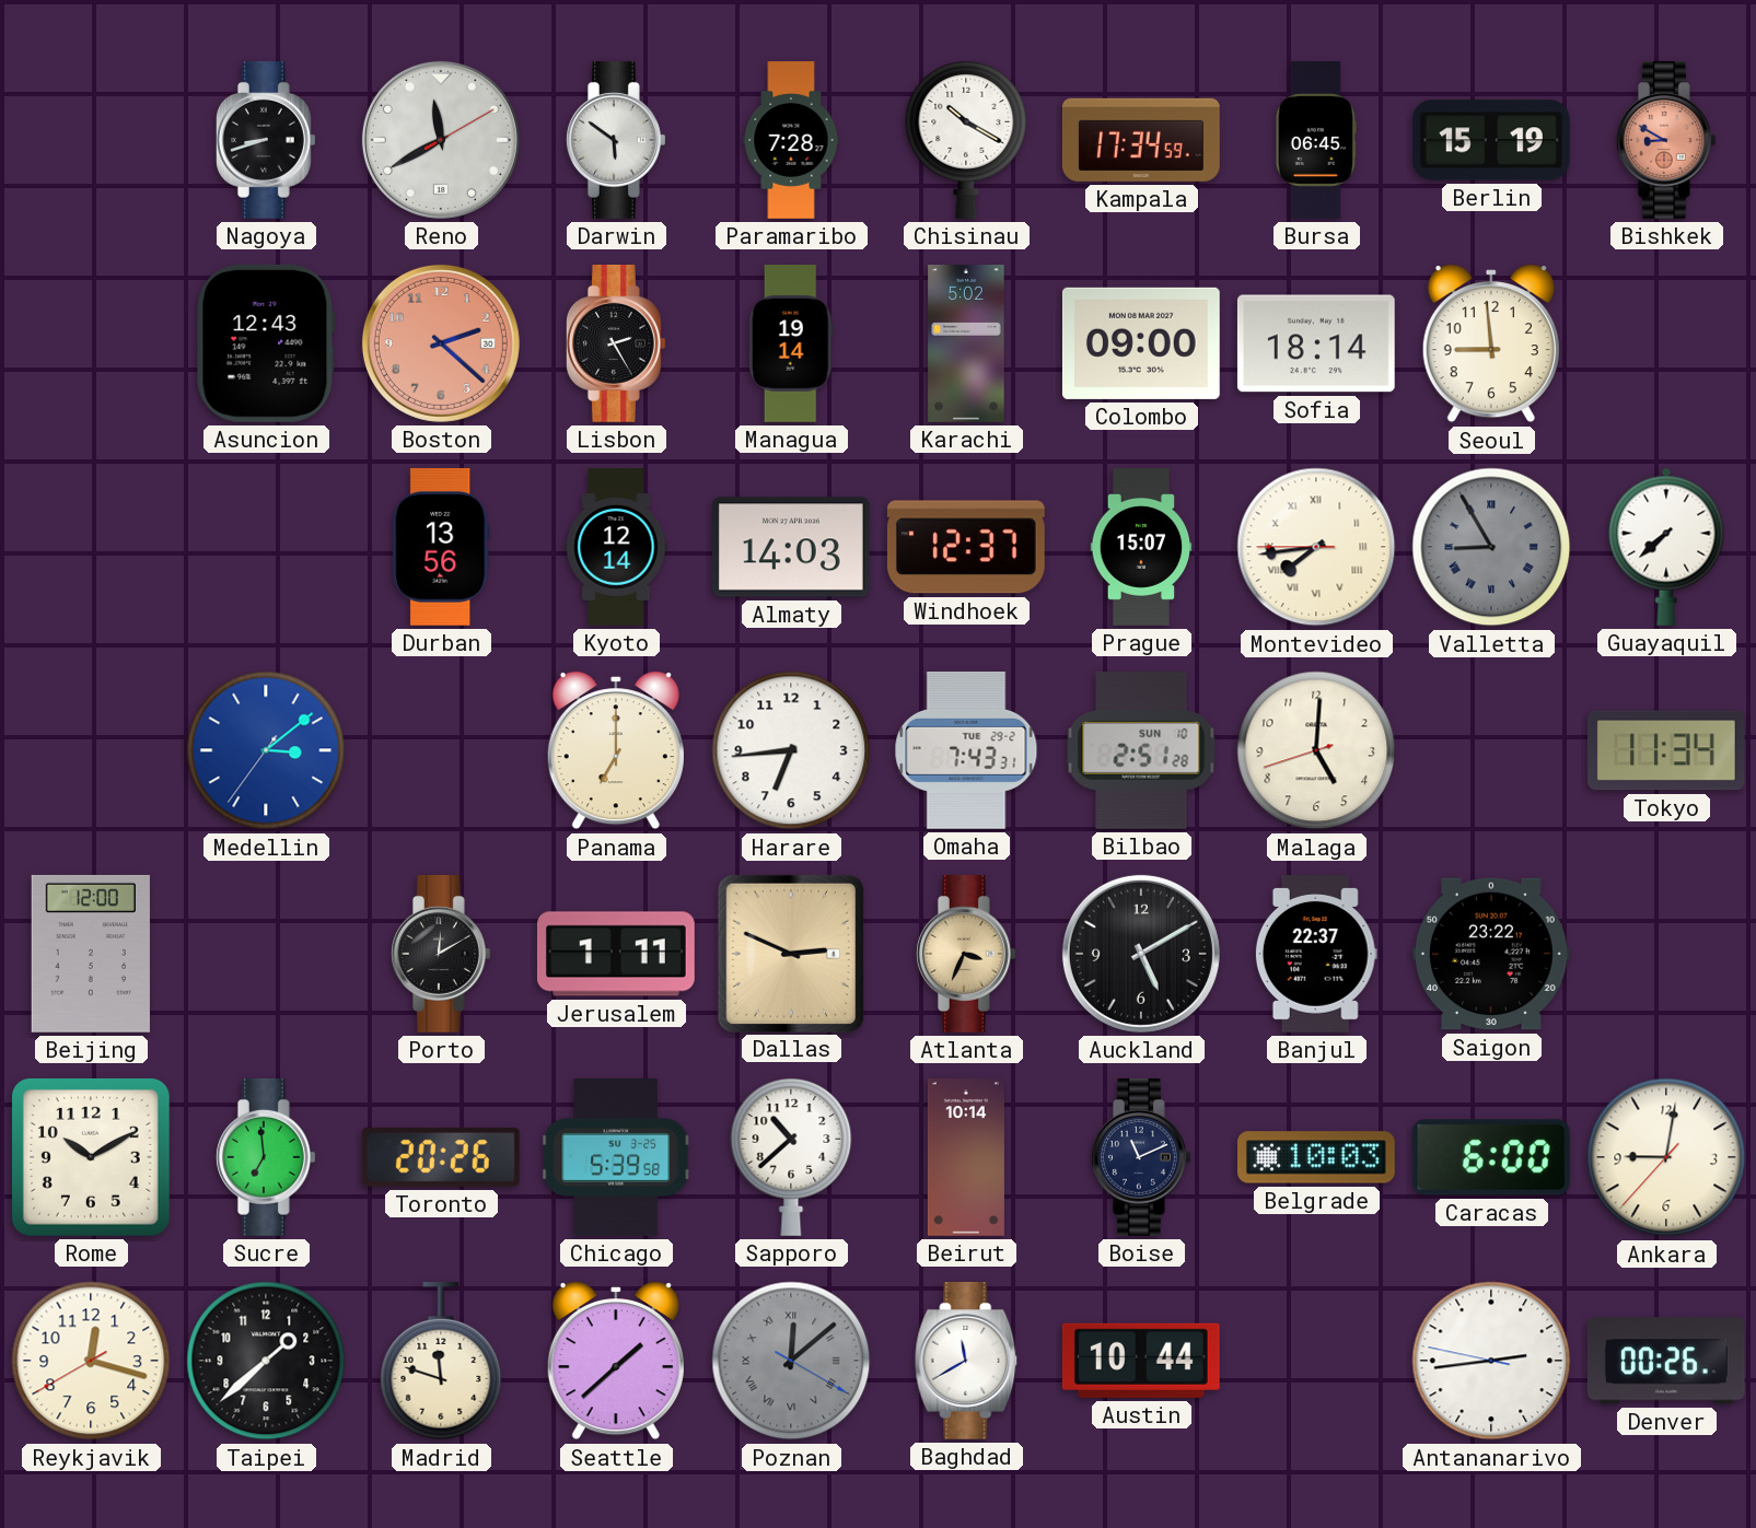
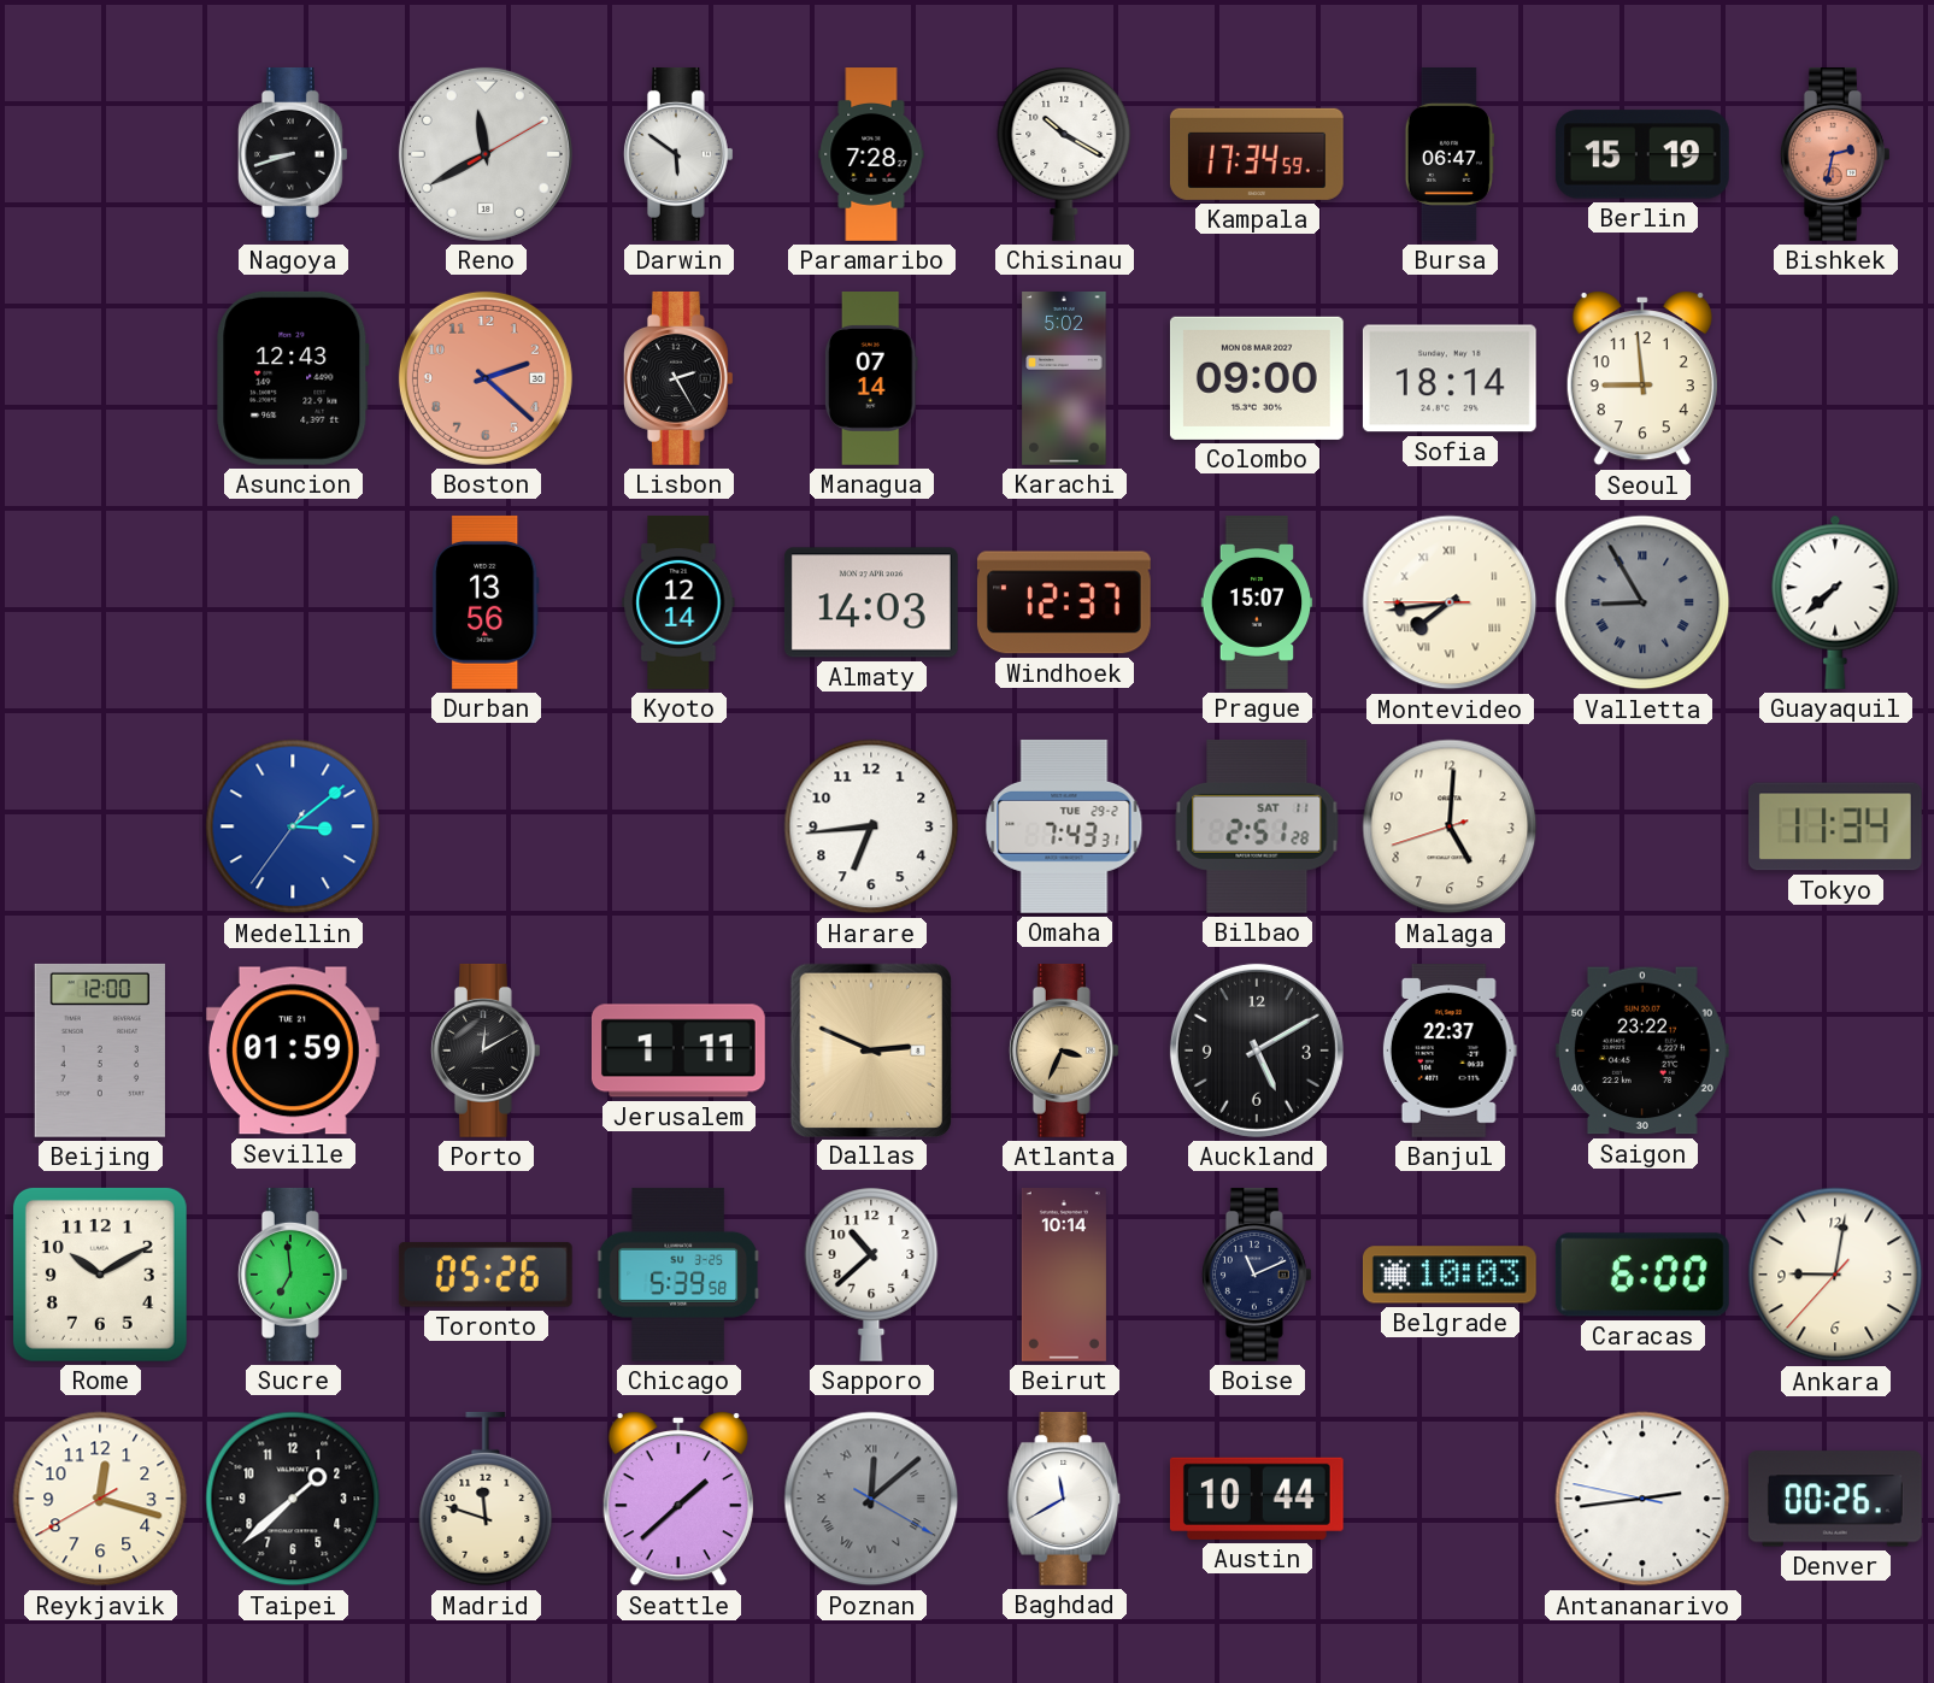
Bursa: 06:45 -> 06:47
Bishkek: 8:50 -> 2:32
Managua: 19:14 -> 07:14
Panama: 7:00 -> none
Bilbao date: SUN 10 -> SAT 11
Seville: none -> 01:59
Toronto: 20:26 -> 05:26
